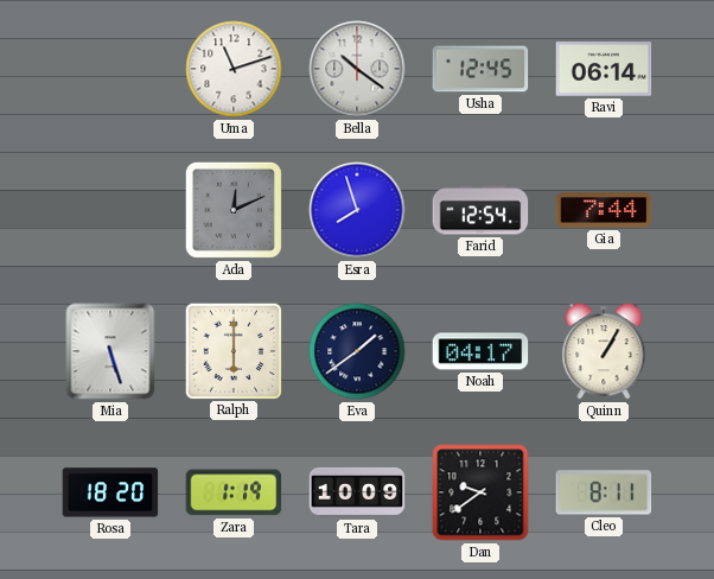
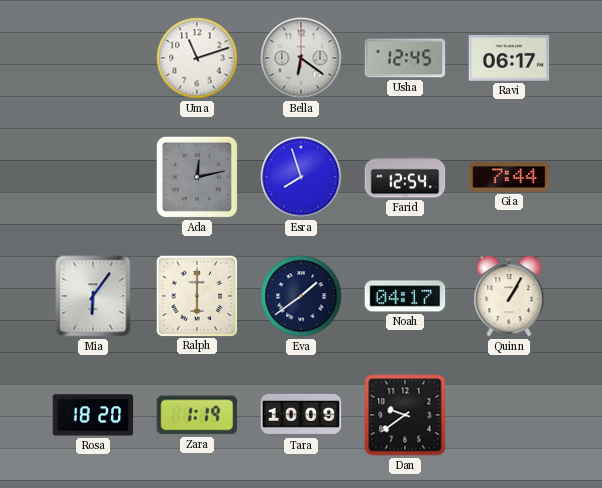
Bella: 10:21 -> 6:21
Ravi: 06:14 -> 06:17
Ada: 12:11 -> 12:13
Mia: 5:27 -> 6:06
Cleo: 8:11 -> none
